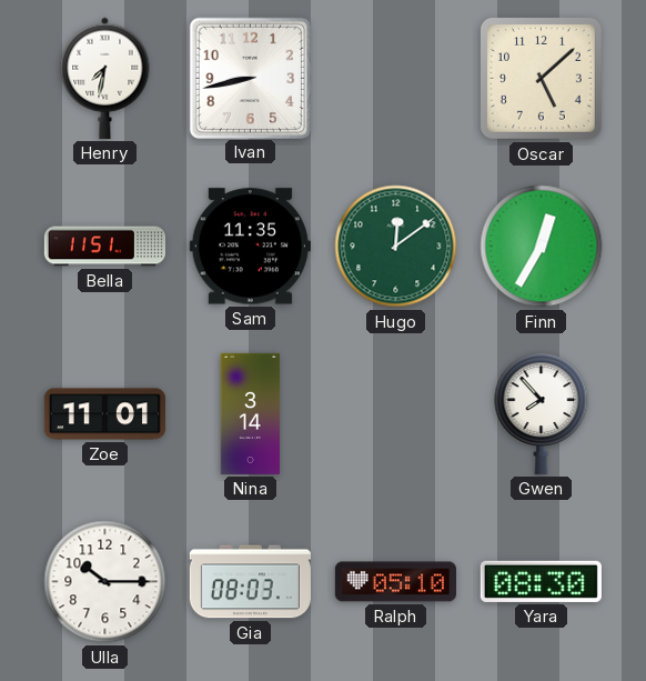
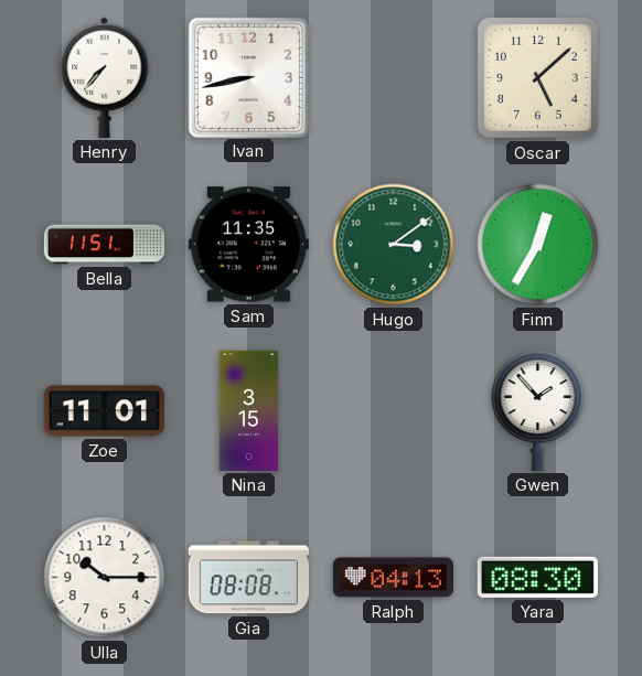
Henry: 7:32 -> 7:37
Hugo: 12:09 -> 3:09
Nina: 3:14 -> 3:15
Gwen: 7:53 -> 1:53
Gia: 08:03 -> 08:08
Ralph: 05:10 -> 04:13
